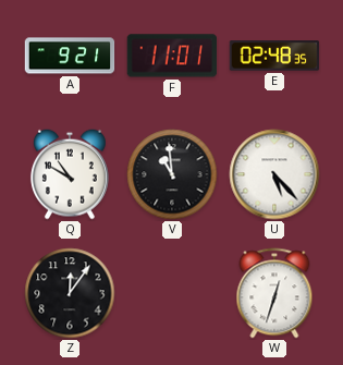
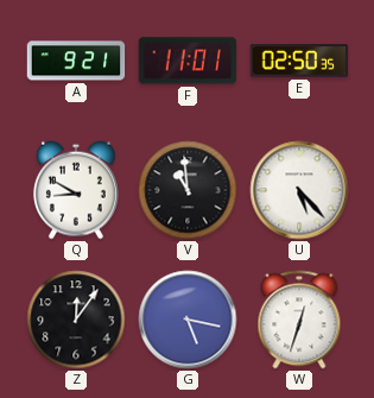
E: 02:48 -> 02:50
Q: 10:50 -> 8:50
G: none -> 5:17
